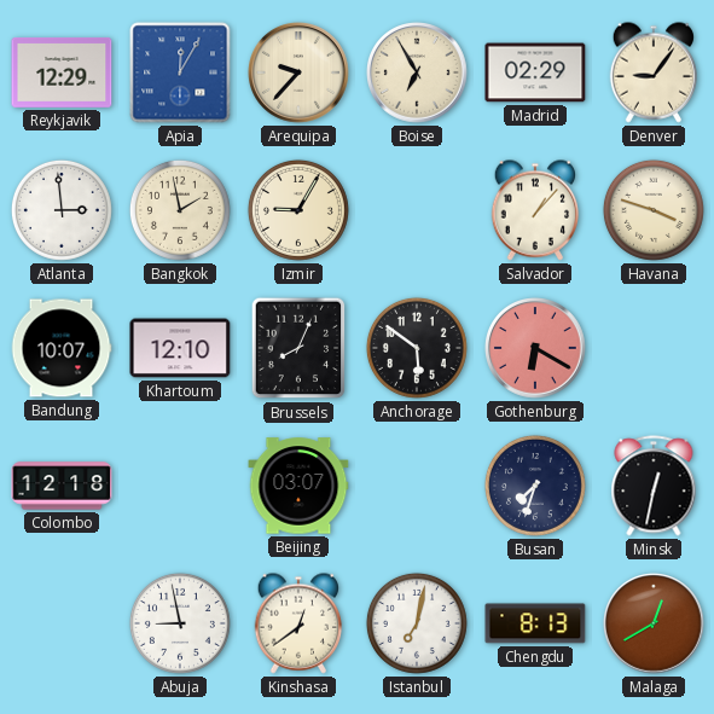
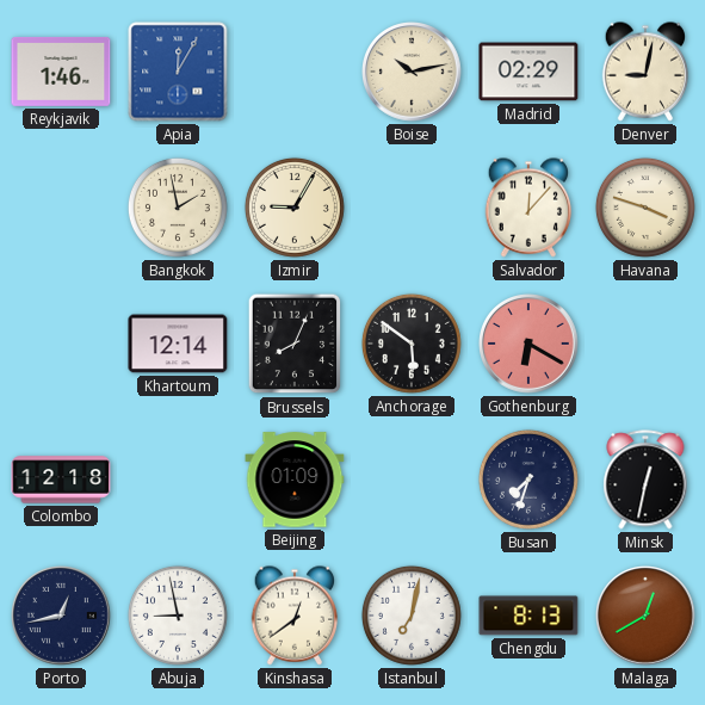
Reykjavik: 12:29 -> 1:46
Arequipa: 9:37 -> none
Boise: 6:55 -> 10:13
Denver: 9:06 -> 9:02
Atlanta: 2:59 -> none
Salvador: 1:07 -> 12:07
Bandung: 10:07 -> none
Khartoum: 12:10 -> 12:14
Beijing: 03:07 -> 01:09
Porto: none -> 12:43
